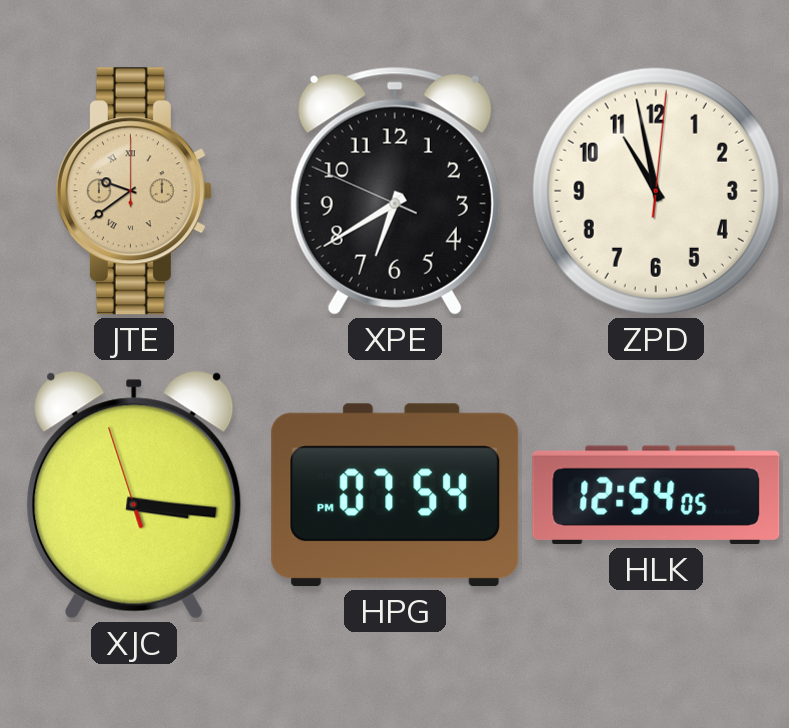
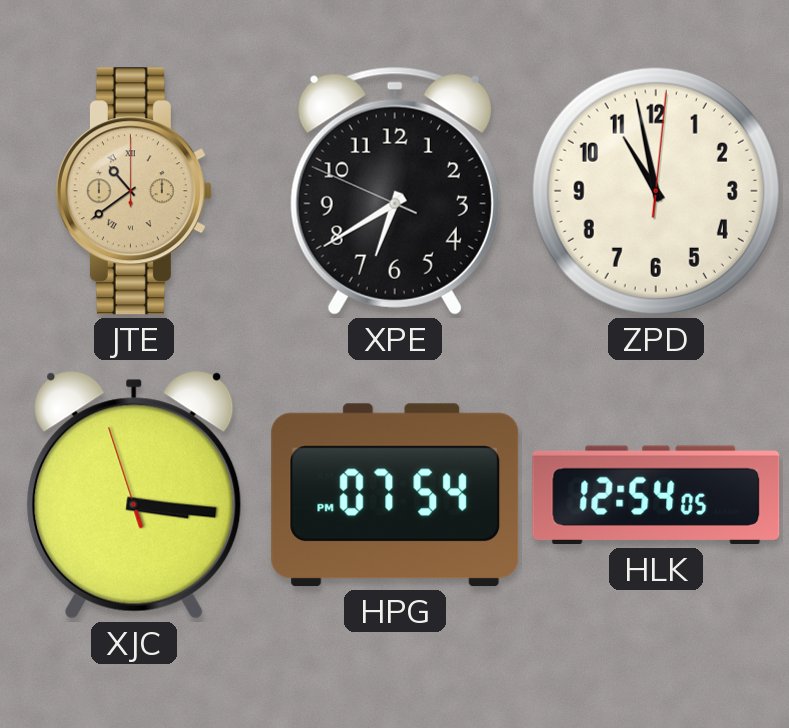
JTE: 9:39 -> 10:39
